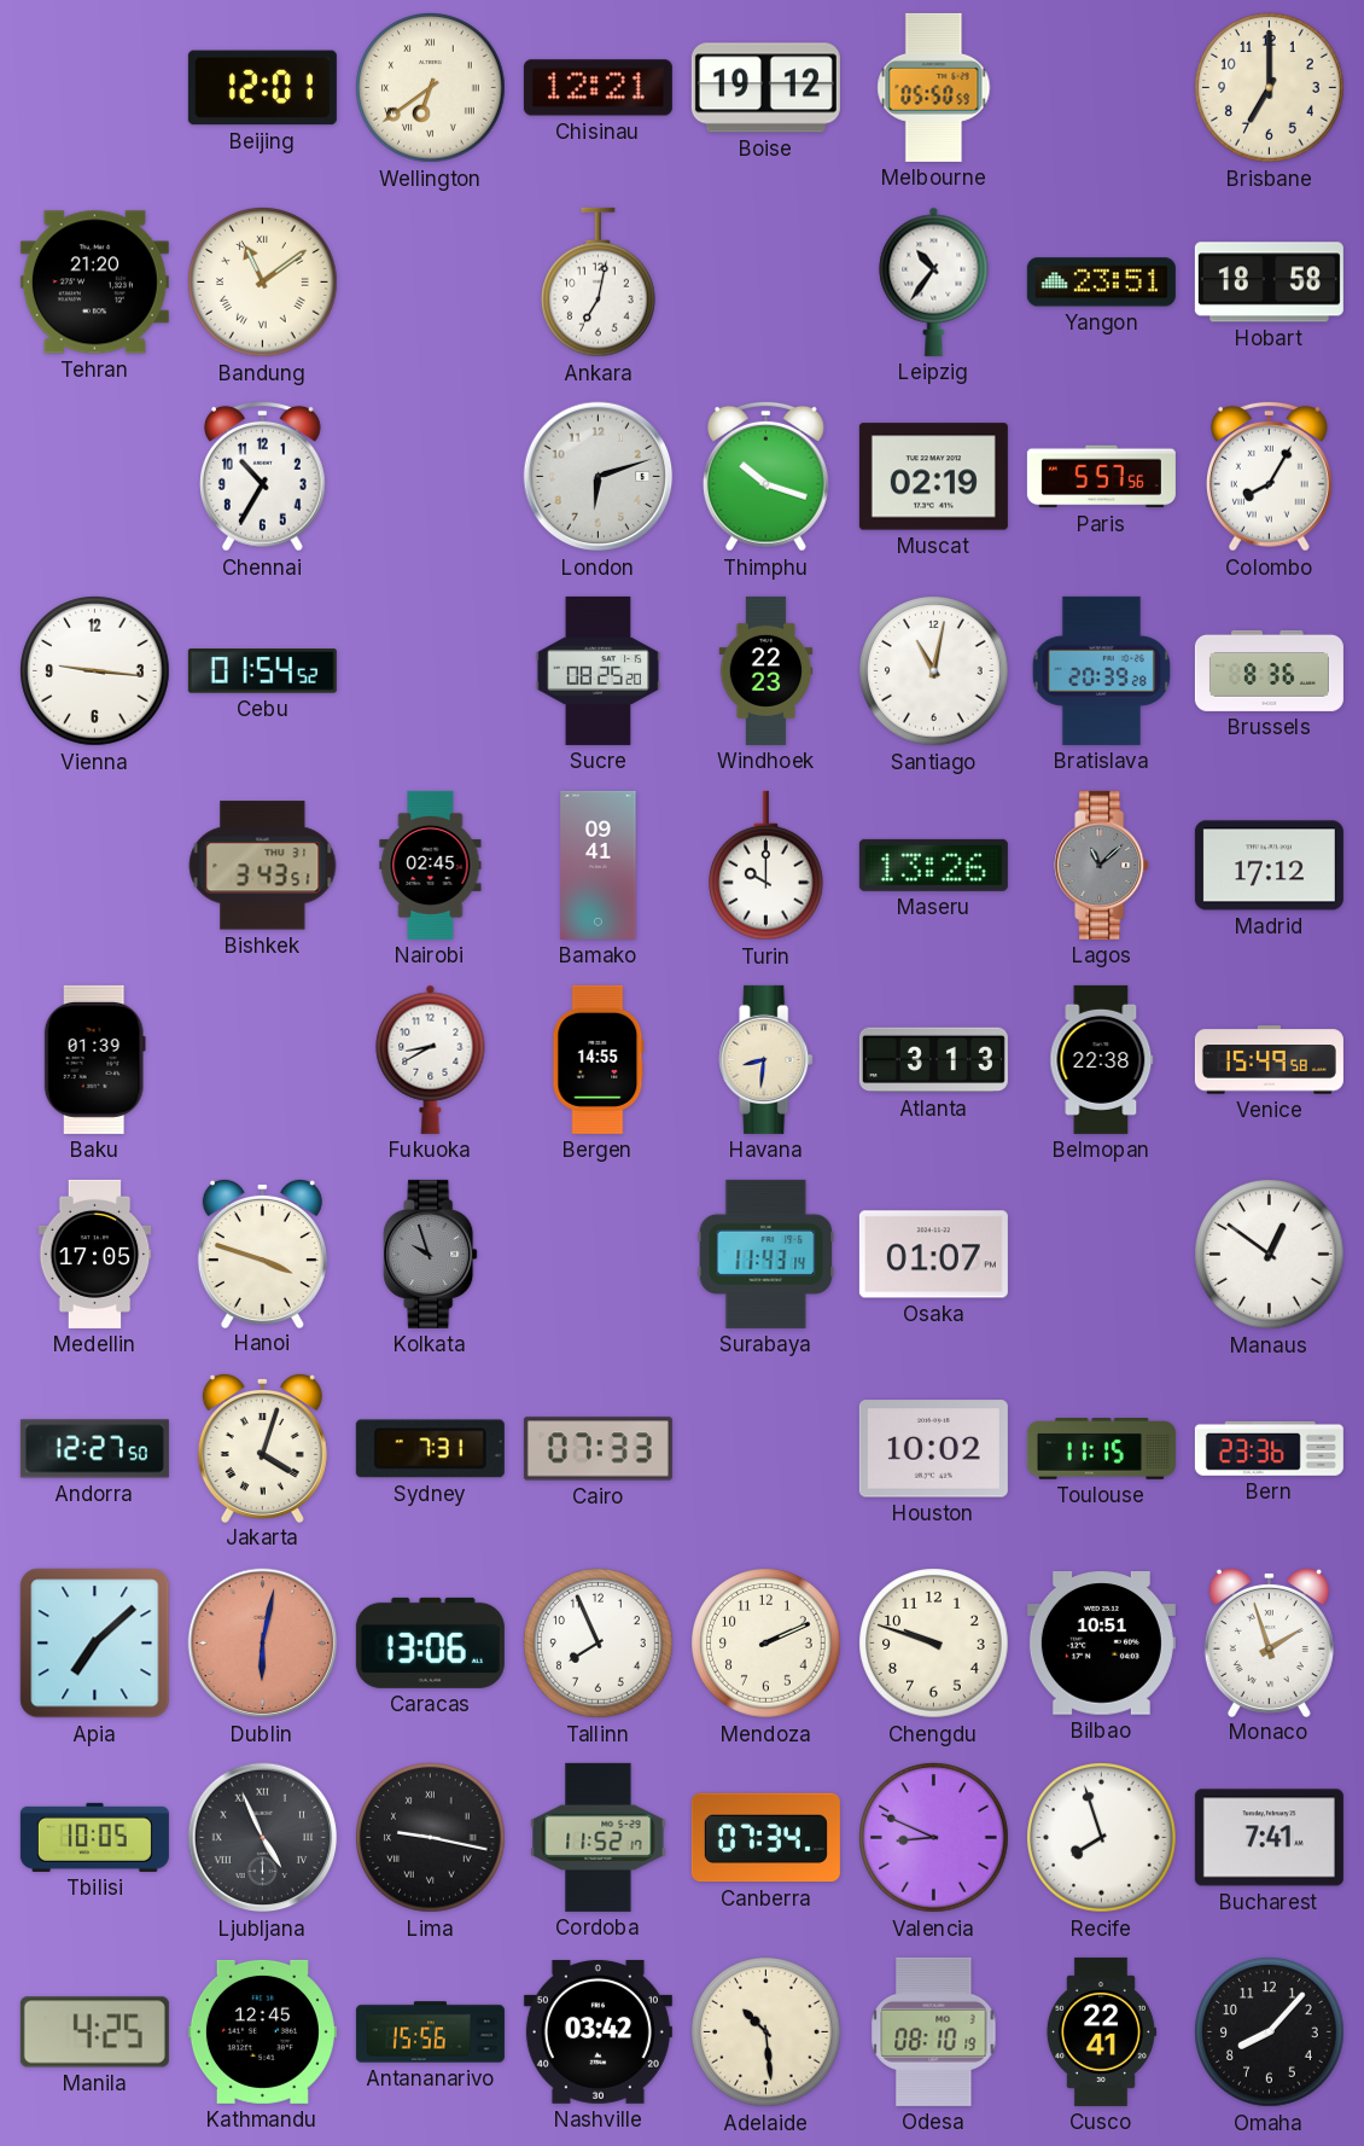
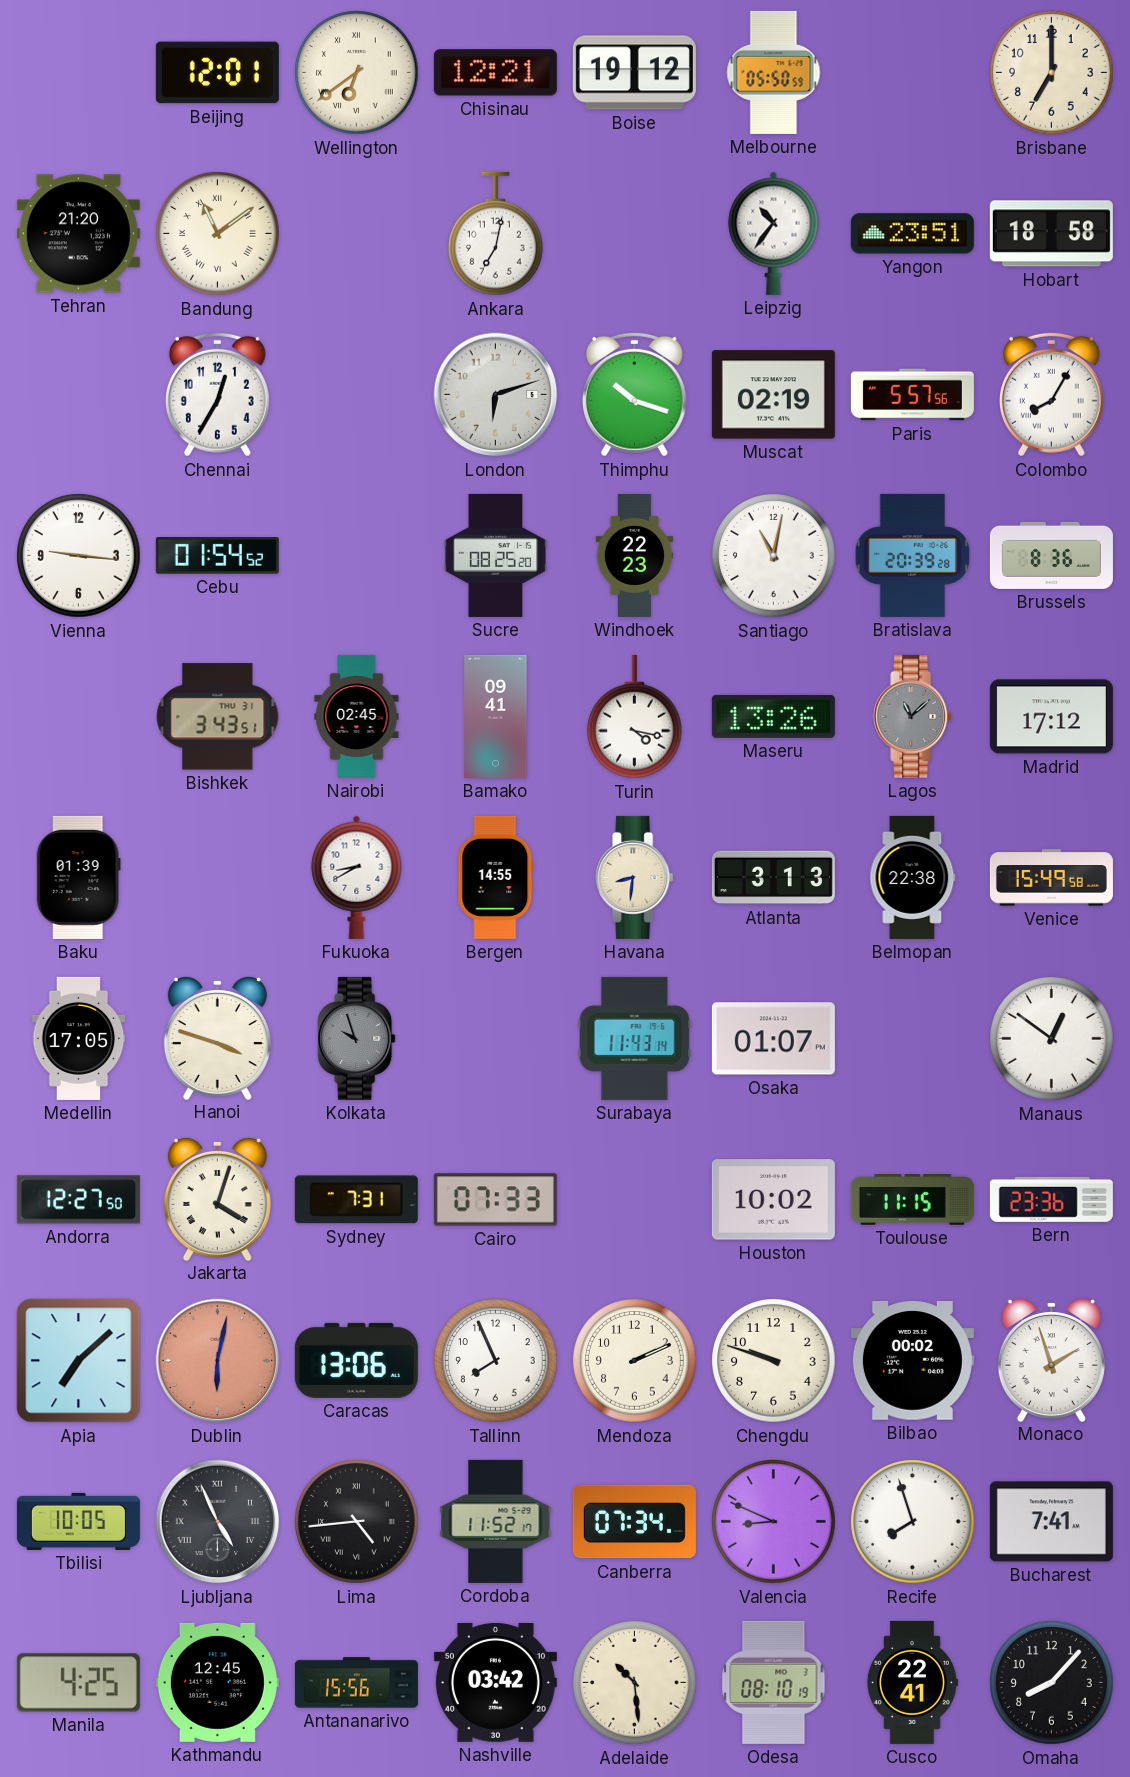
Chennai: 10:35 -> 12:35
Turin: 10:00 -> 4:17
Bilbao: 10:51 -> 00:02
Lima: 9:17 -> 4:44
